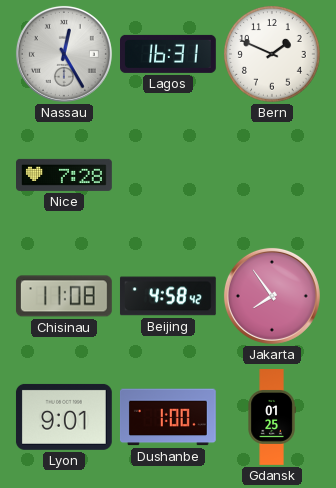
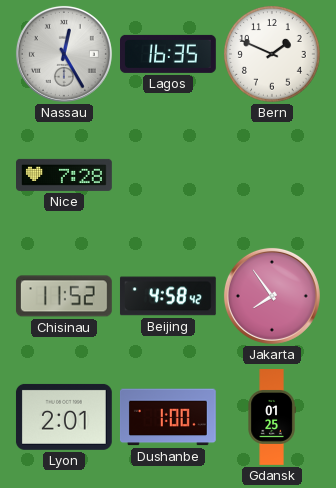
Lagos: 16:31 -> 16:35
Chisinau: 11:08 -> 11:52
Lyon: 9:01 -> 2:01
